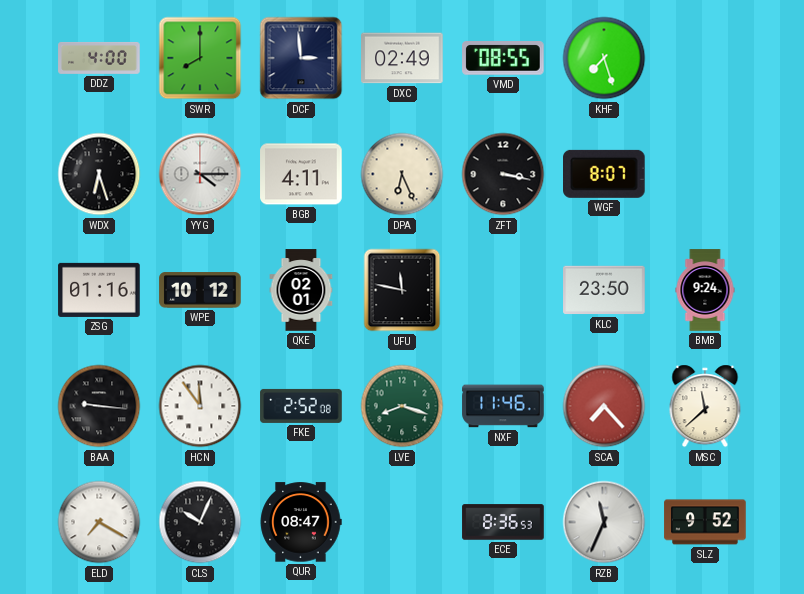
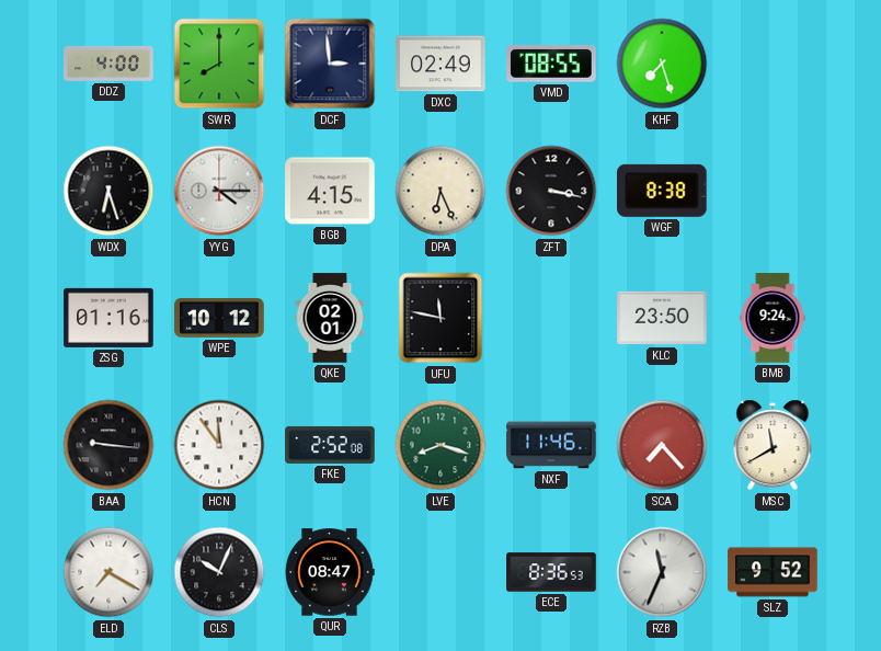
BGB: 4:11 -> 4:15
WGF: 8:07 -> 8:38
MSC: 11:38 -> 11:40
